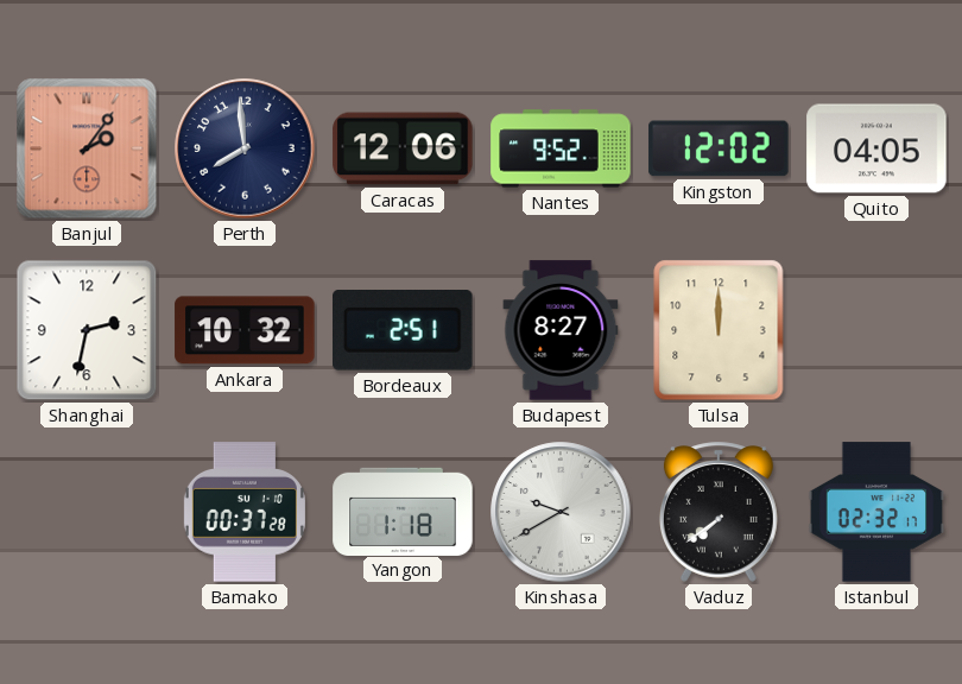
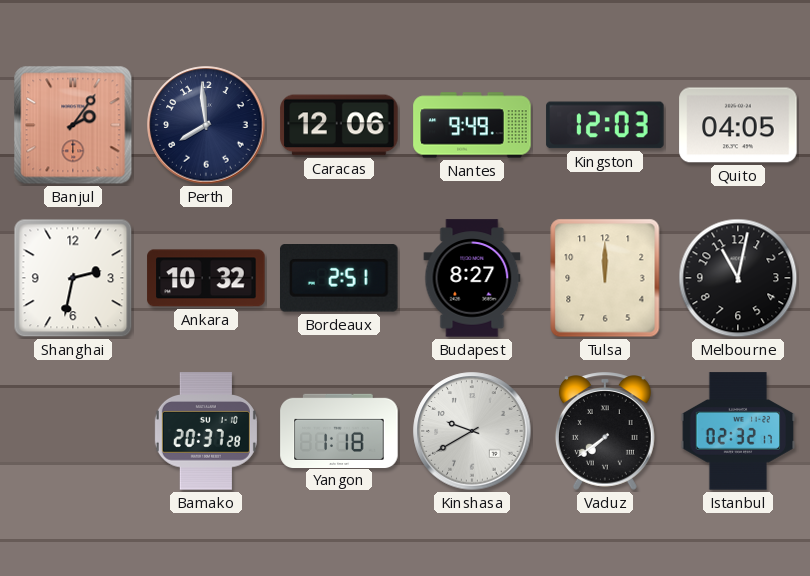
Nantes: 9:52 -> 9:49
Kingston: 12:02 -> 12:03
Melbourne: none -> 11:02
Bamako: 00:37 -> 20:37
